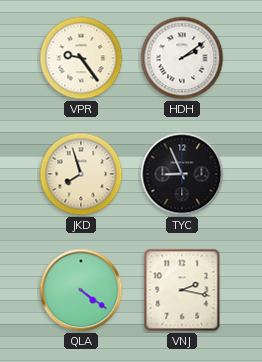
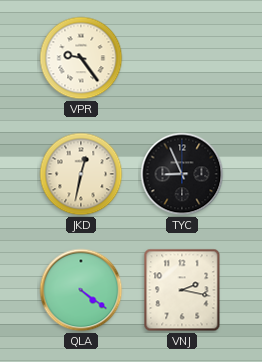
HDH: 2:09 -> none
JKD: 7:57 -> 12:32
